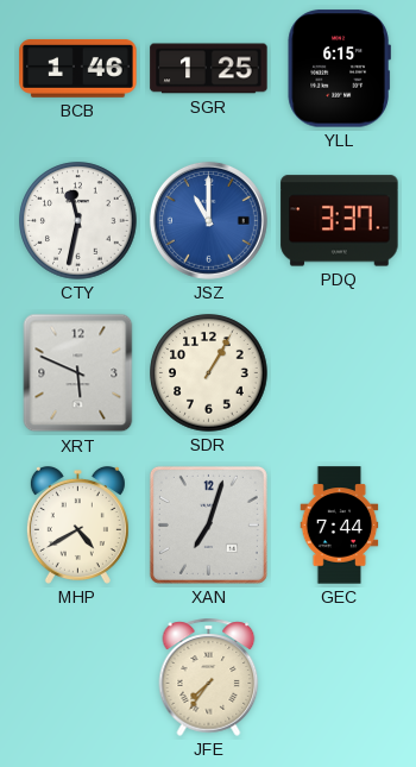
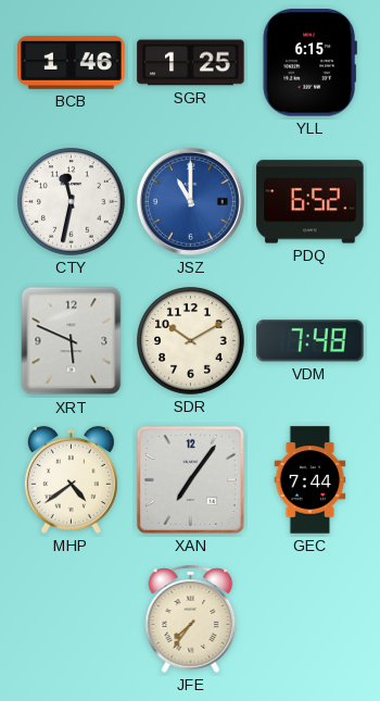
PDQ: 3:37 -> 6:52
SDR: 1:05 -> 10:10
VDM: none -> 7:48
MHP: 4:40 -> 4:39
XAN: 7:03 -> 7:06
